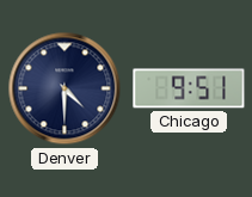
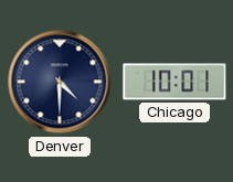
Chicago: 9:51 -> 10:01
